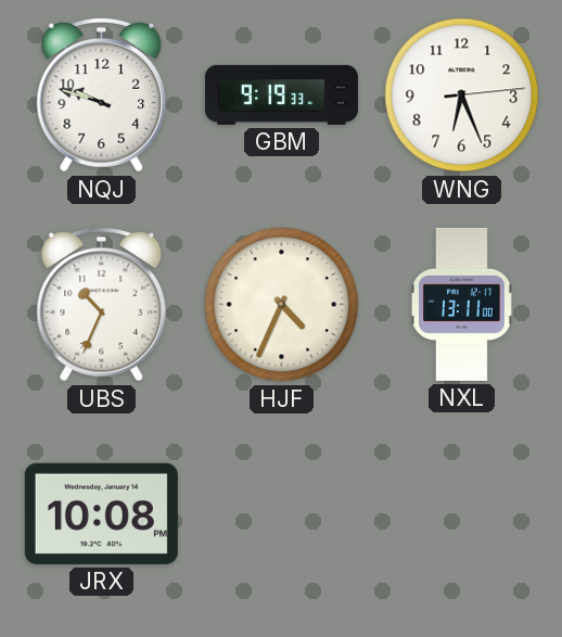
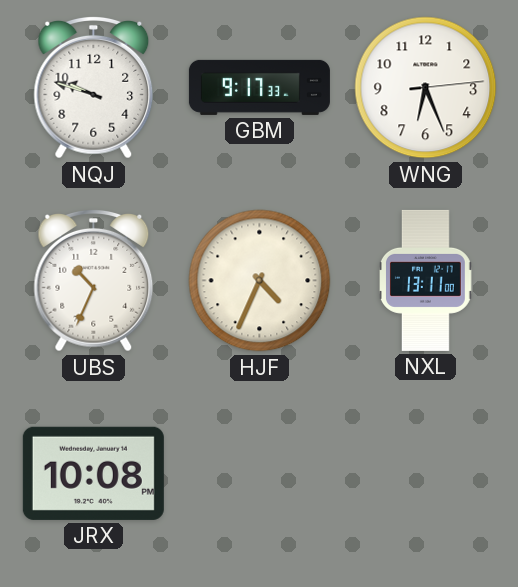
GBM: 9:19 -> 9:17
